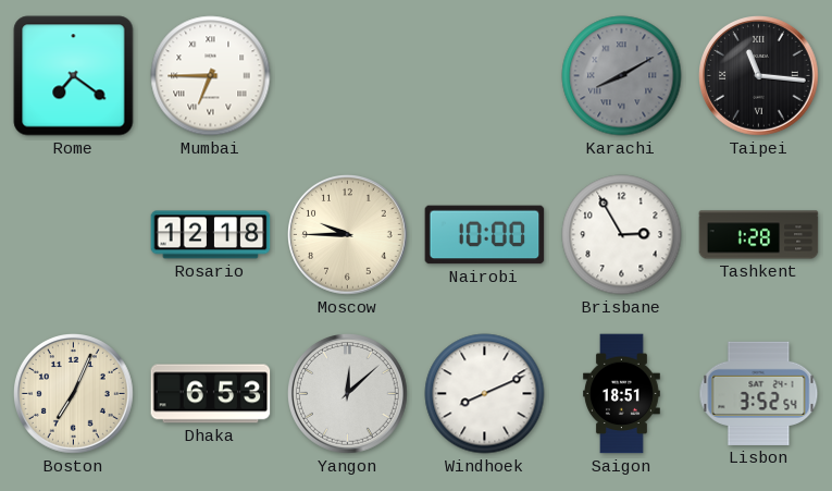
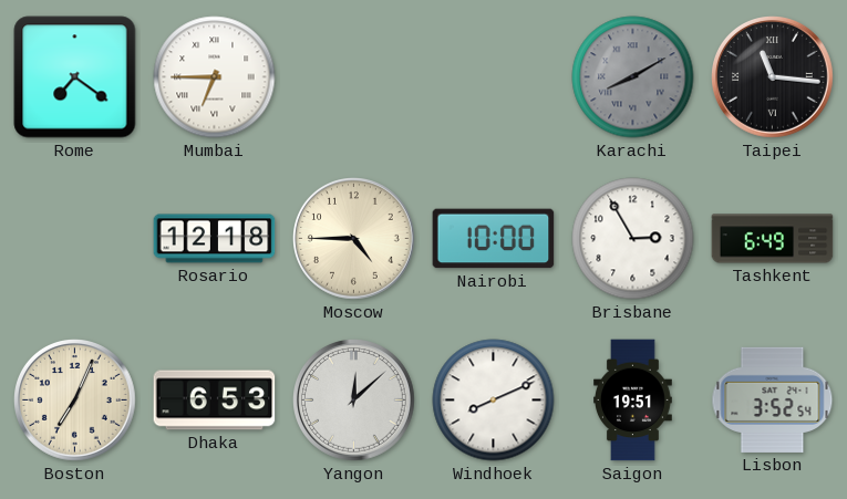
Moscow: 9:45 -> 4:45
Tashkent: 1:28 -> 6:49
Saigon: 18:51 -> 19:51
